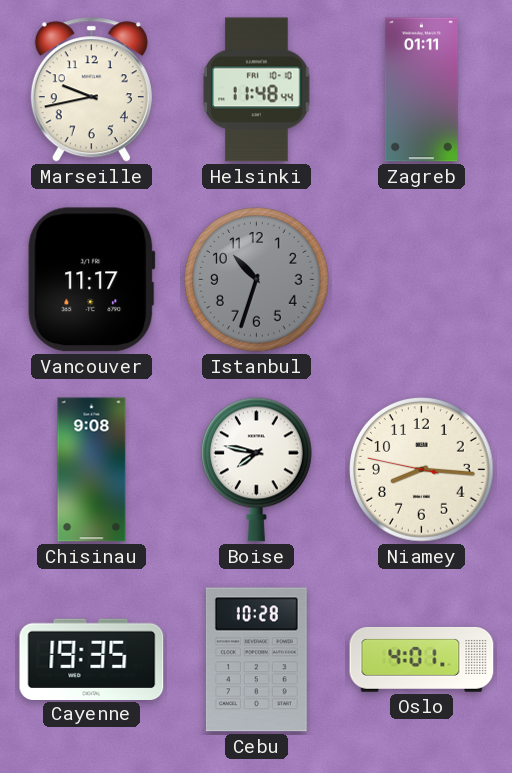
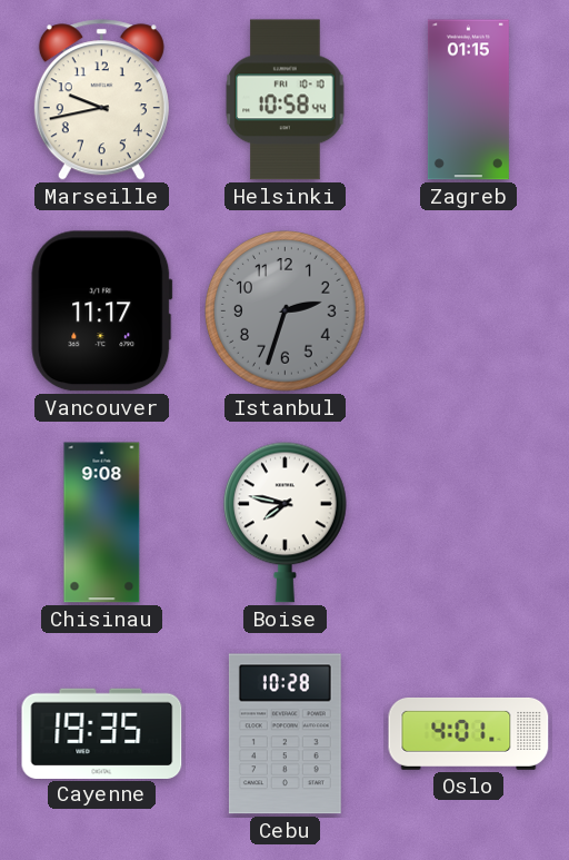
Helsinki: 11:48 -> 10:58
Zagreb: 01:11 -> 01:15
Istanbul: 10:33 -> 2:33
Niamey: 8:15 -> none
